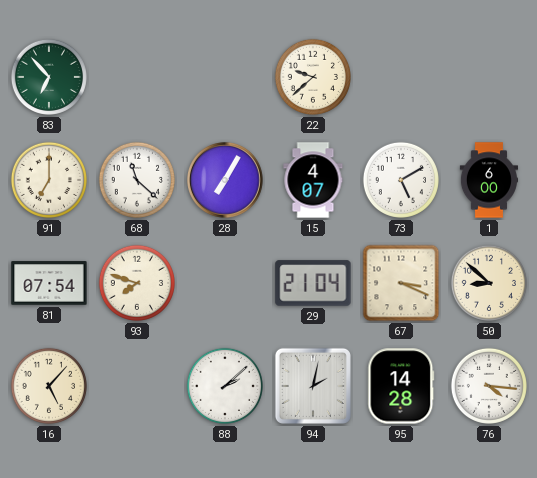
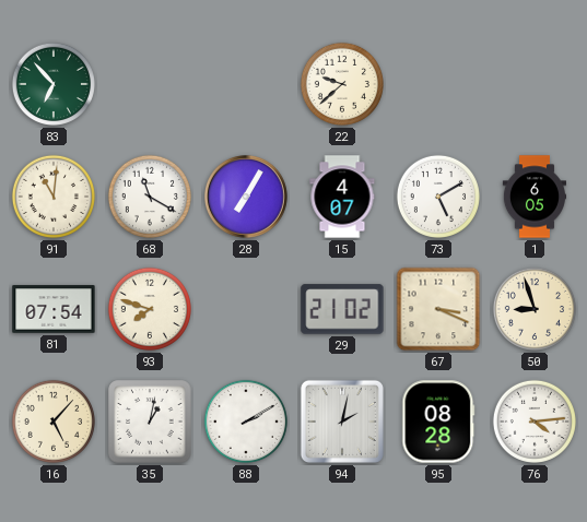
91: 7:00 -> 11:01
68: 11:22 -> 11:20
1: 6:00 -> 6:05
29: 21:04 -> 21:02
50: 8:52 -> 8:57
35: none -> 1:02
88: 2:08 -> 2:10
95: 14:28 -> 08:28
76: 4:16 -> 4:14
